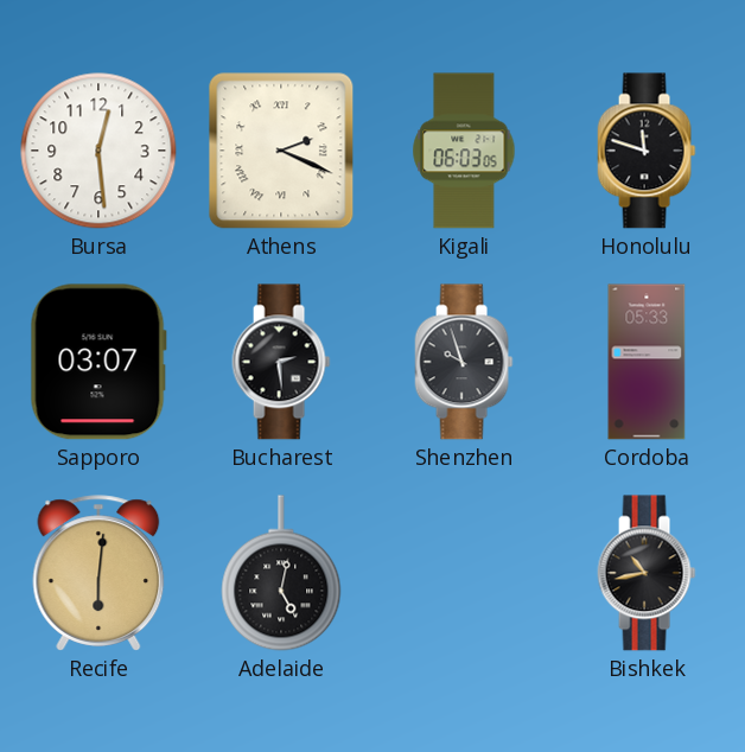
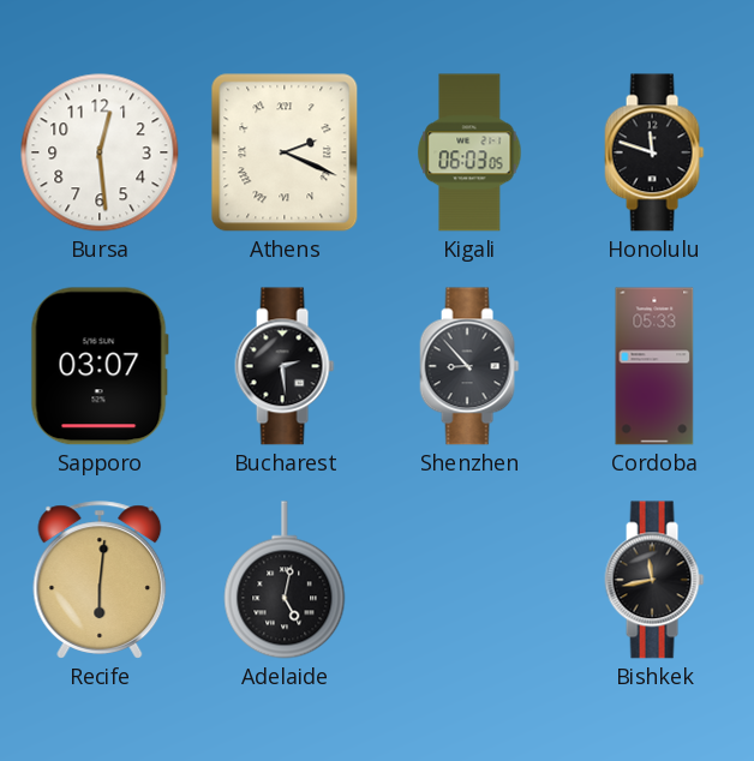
Shenzhen: 9:57 -> 8:53
Bishkek: 10:43 -> 11:43
